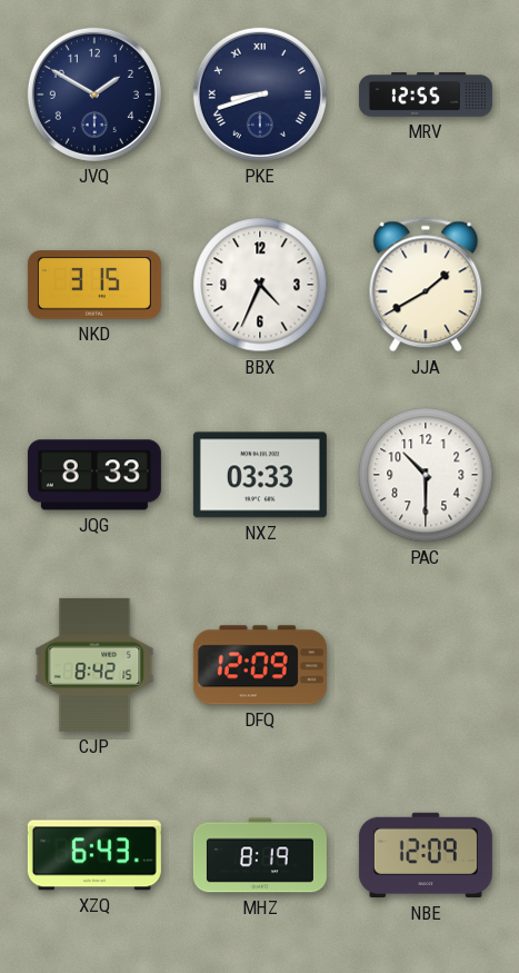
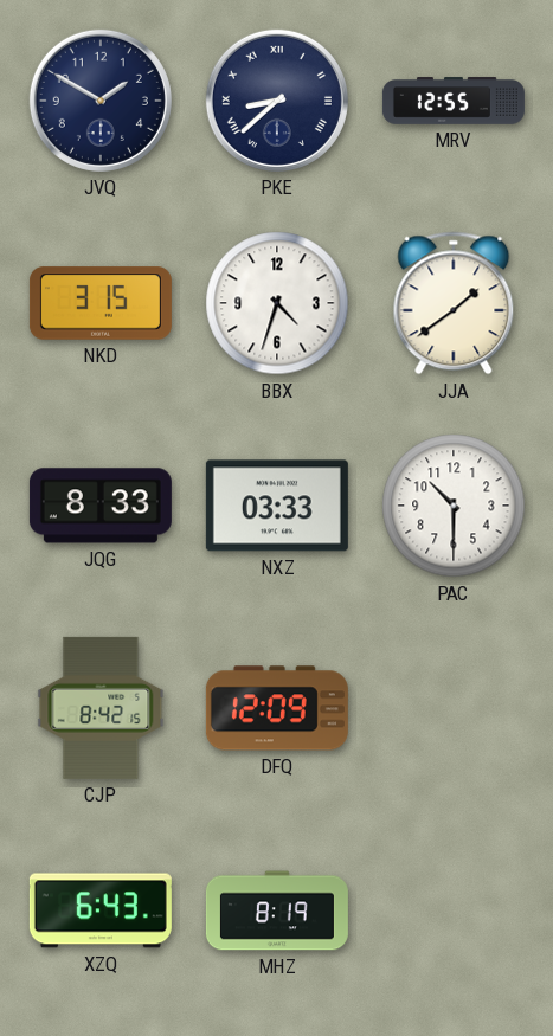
PKE: 8:42 -> 8:38
BBX: 4:34 -> 4:33
JJA: 1:40 -> 1:39
NBE: 12:09 -> none
